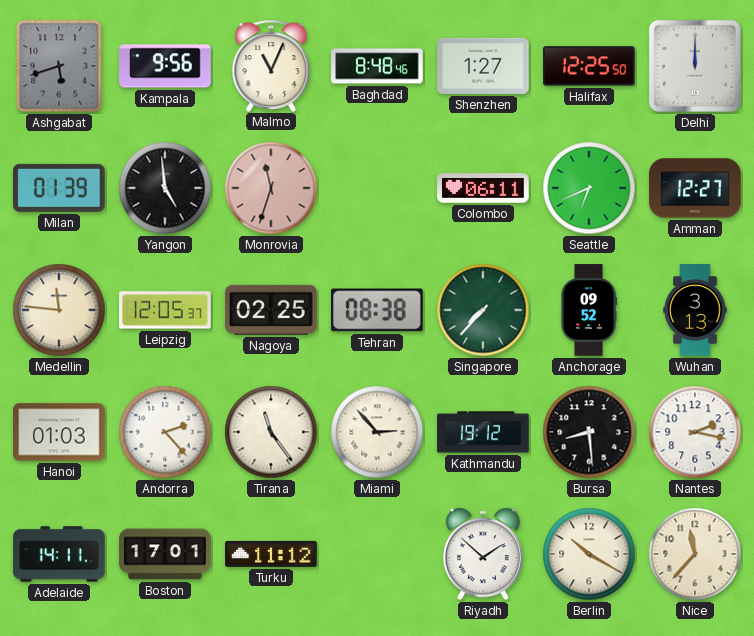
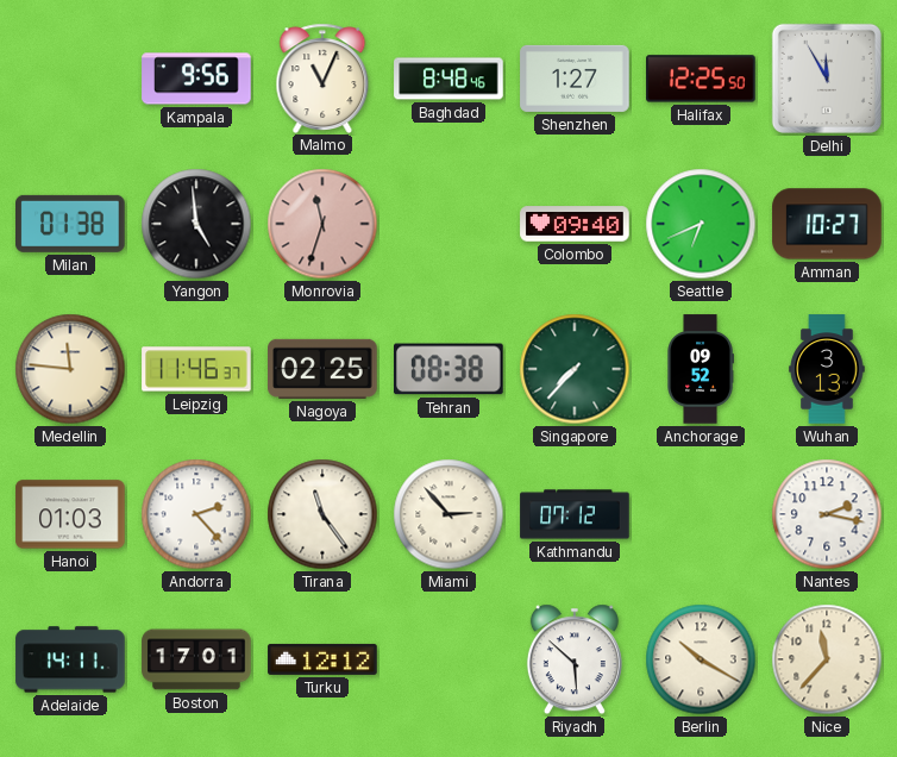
Ashgabat: 5:42 -> none
Delhi: 12:00 -> 11:55
Milan: 01:39 -> 01:38
Colombo: 06:11 -> 09:40
Amman: 12:27 -> 10:27
Leipzig: 12:05 -> 11:46
Kathmandu: 19:12 -> 07:12
Bursa: 8:29 -> none
Turku: 11:12 -> 12:12
Riyadh: 1:52 -> 5:52
